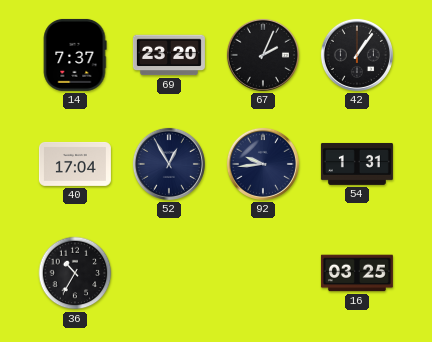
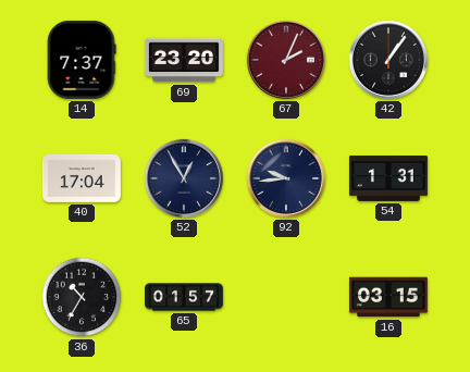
67 dial: black -> burgundy
65: none -> 01:57
16: 03:25 -> 03:15
